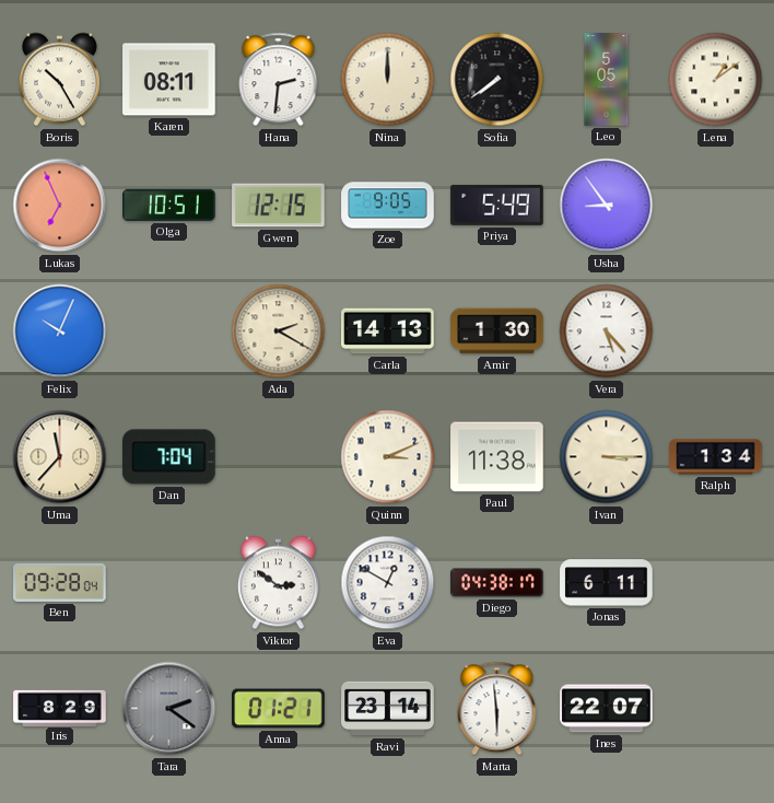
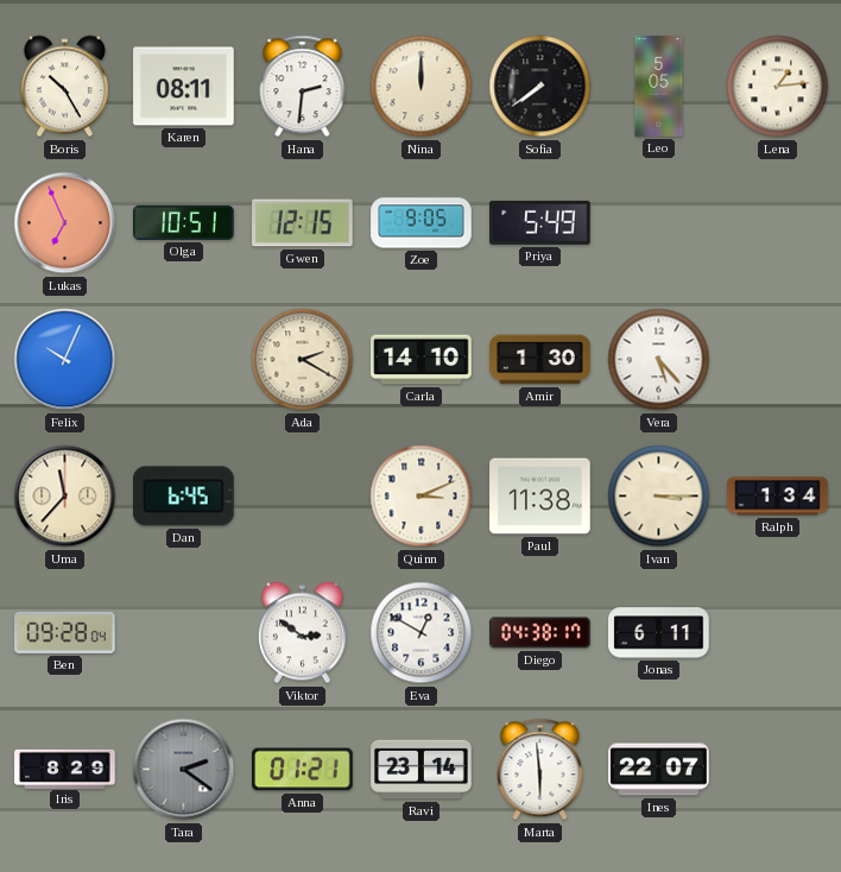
Lena: 1:09 -> 1:14
Usha: 8:54 -> none
Carla: 14:13 -> 14:10
Dan: 7:04 -> 6:45
